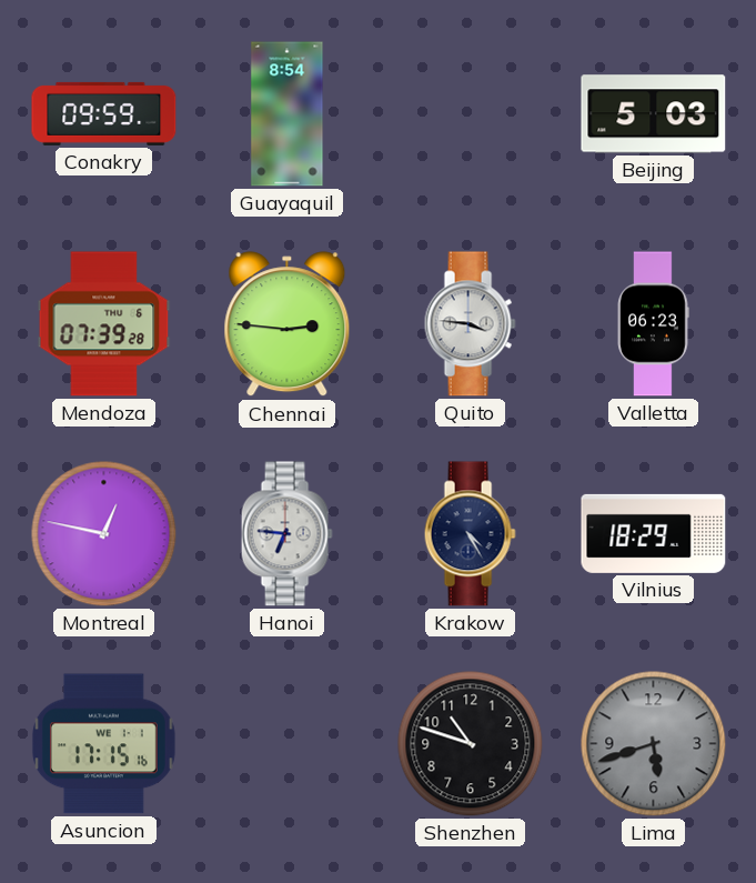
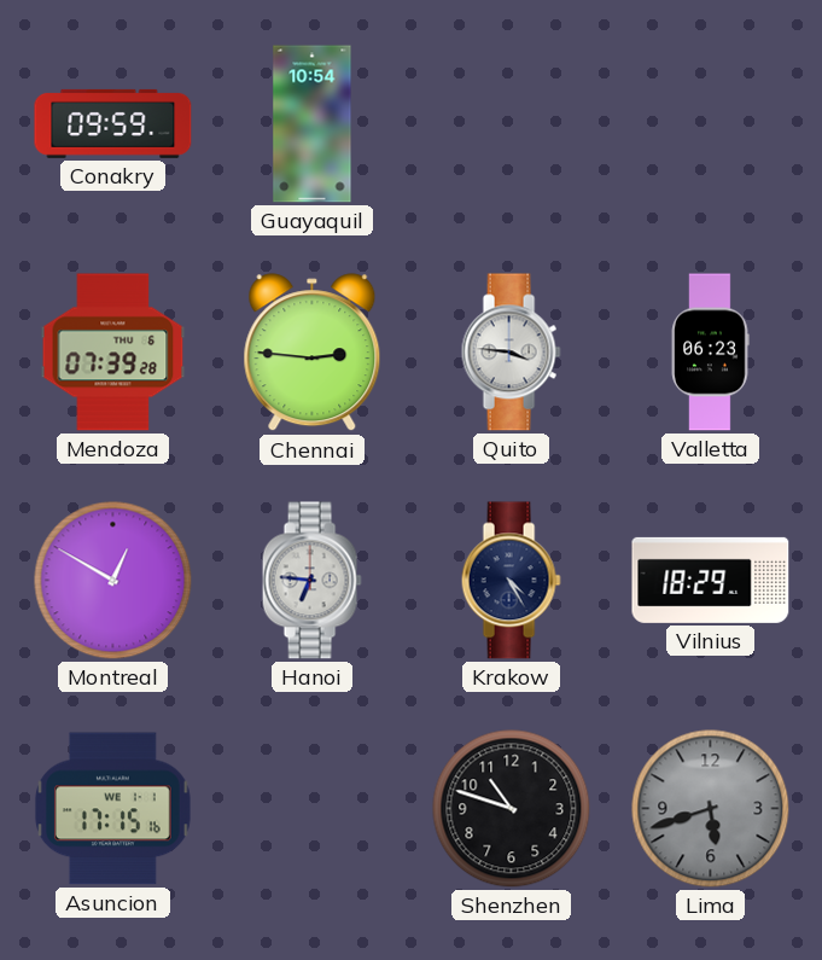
Guayaquil: 8:54 -> 10:54
Beijing: 5:03 -> none
Montreal: 12:47 -> 12:50
